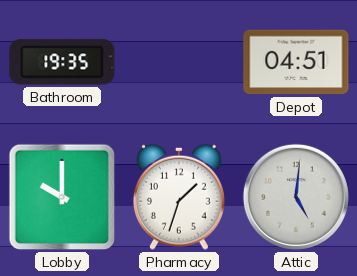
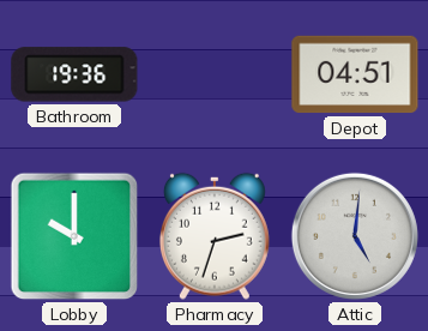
Bathroom: 19:35 -> 19:36
Pharmacy: 1:33 -> 2:33
